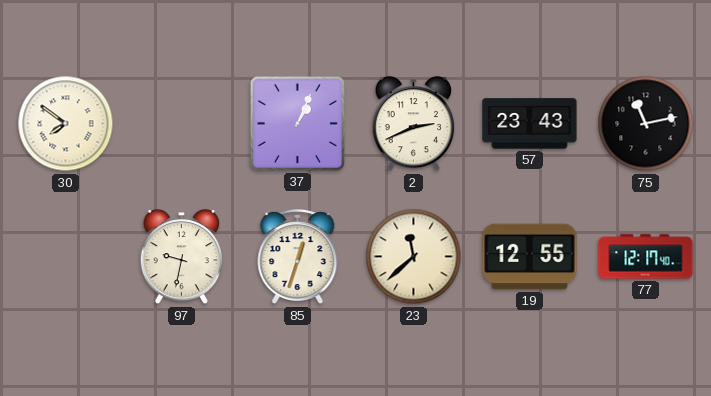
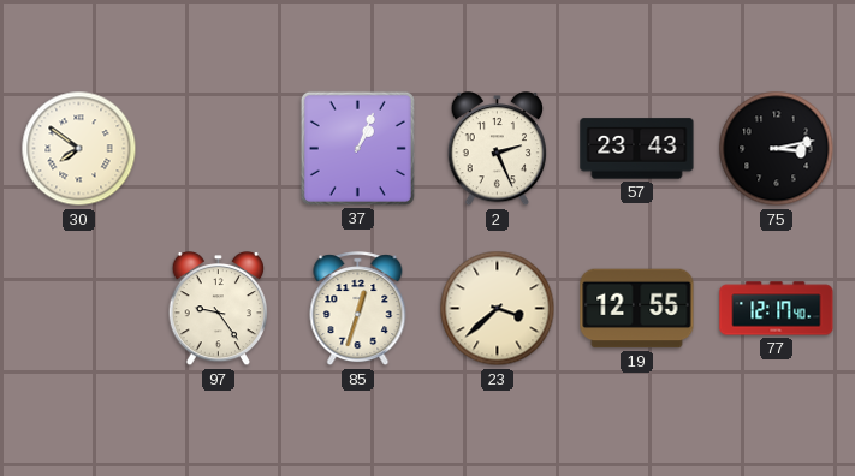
2: 2:41 -> 2:26
75: 11:13 -> 3:13
97: 9:32 -> 9:24
23: 11:38 -> 3:38
